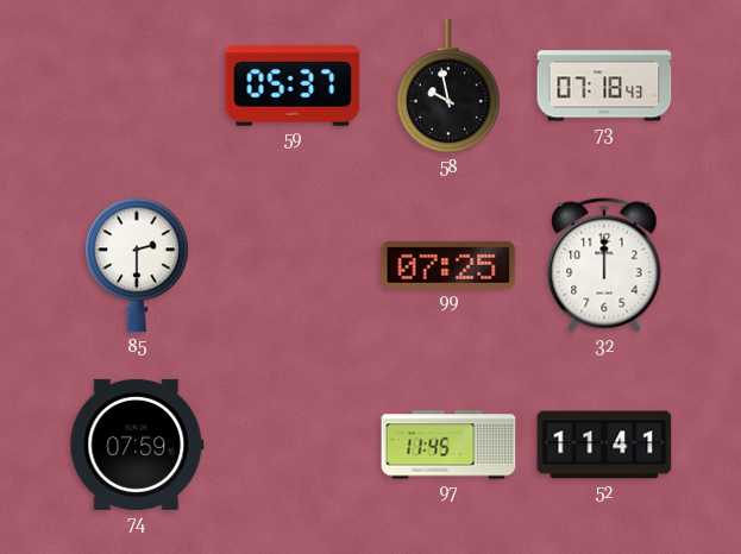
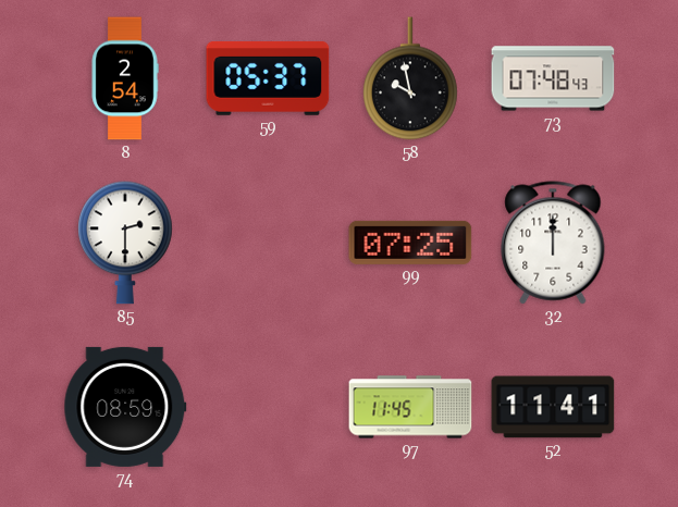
8: none -> 2:54
73: 07:18 -> 07:48
74: 07:59 -> 08:59
